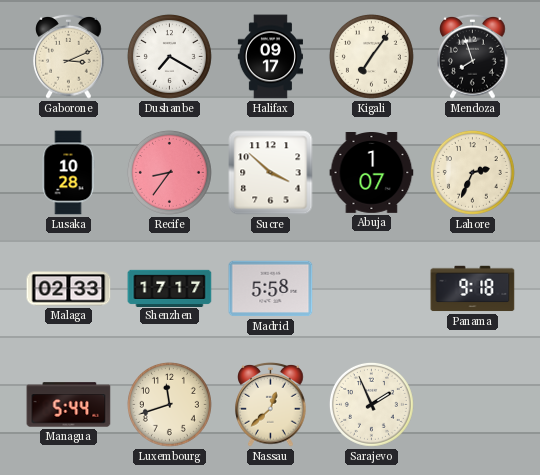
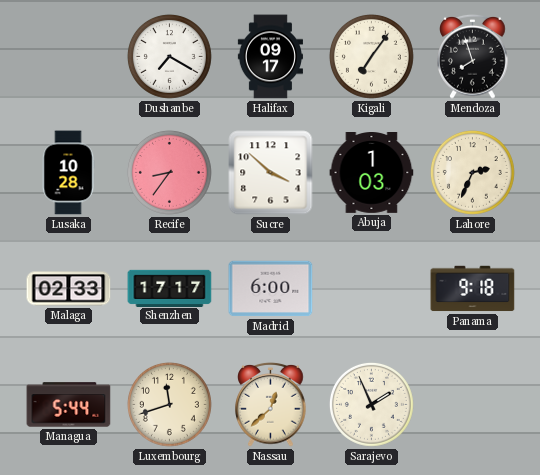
Gaborone: 3:11 -> none
Abuja: 1:07 -> 1:03
Madrid: 5:58 -> 6:00
